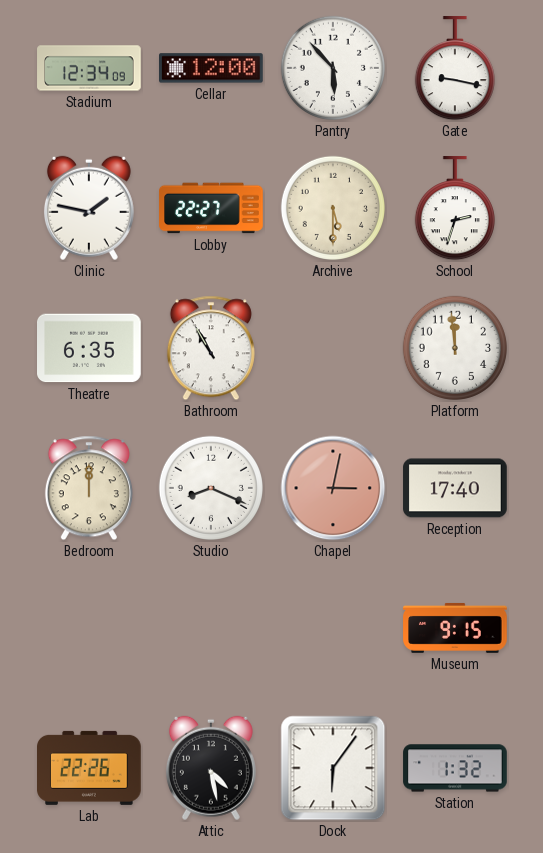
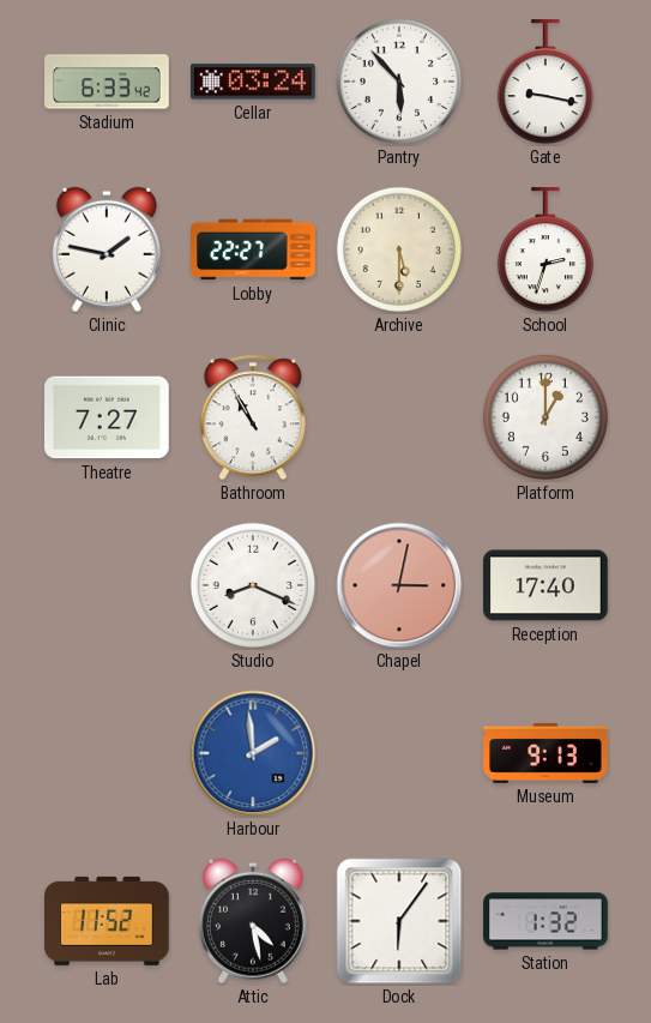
Stadium: 12:34 -> 6:33
Cellar: 12:00 -> 03:24
Theatre: 6:35 -> 7:27
Platform: 11:59 -> 1:00
Bedroom: 12:00 -> none
Harbour: none -> 1:59
Museum: 9:15 -> 9:13
Lab: 22:26 -> 11:52
